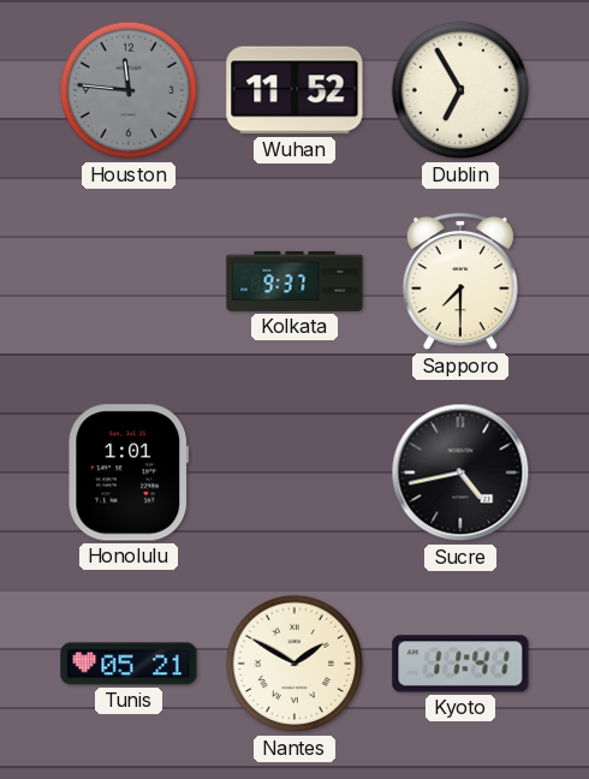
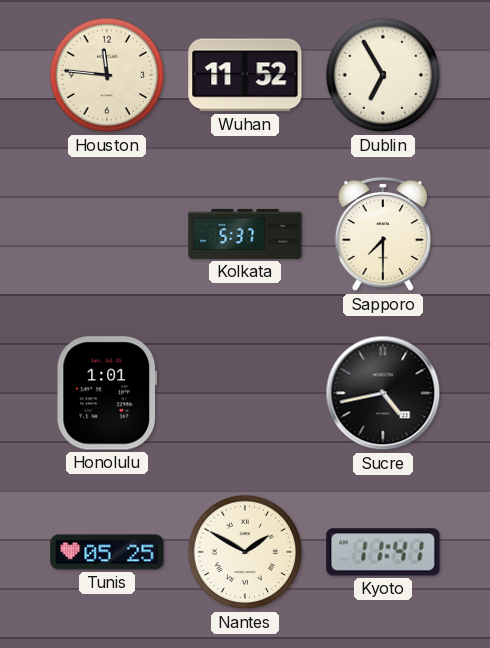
Houston dial: grey -> cream
Kolkata: 9:37 -> 5:37
Tunis: 05:21 -> 05:25
